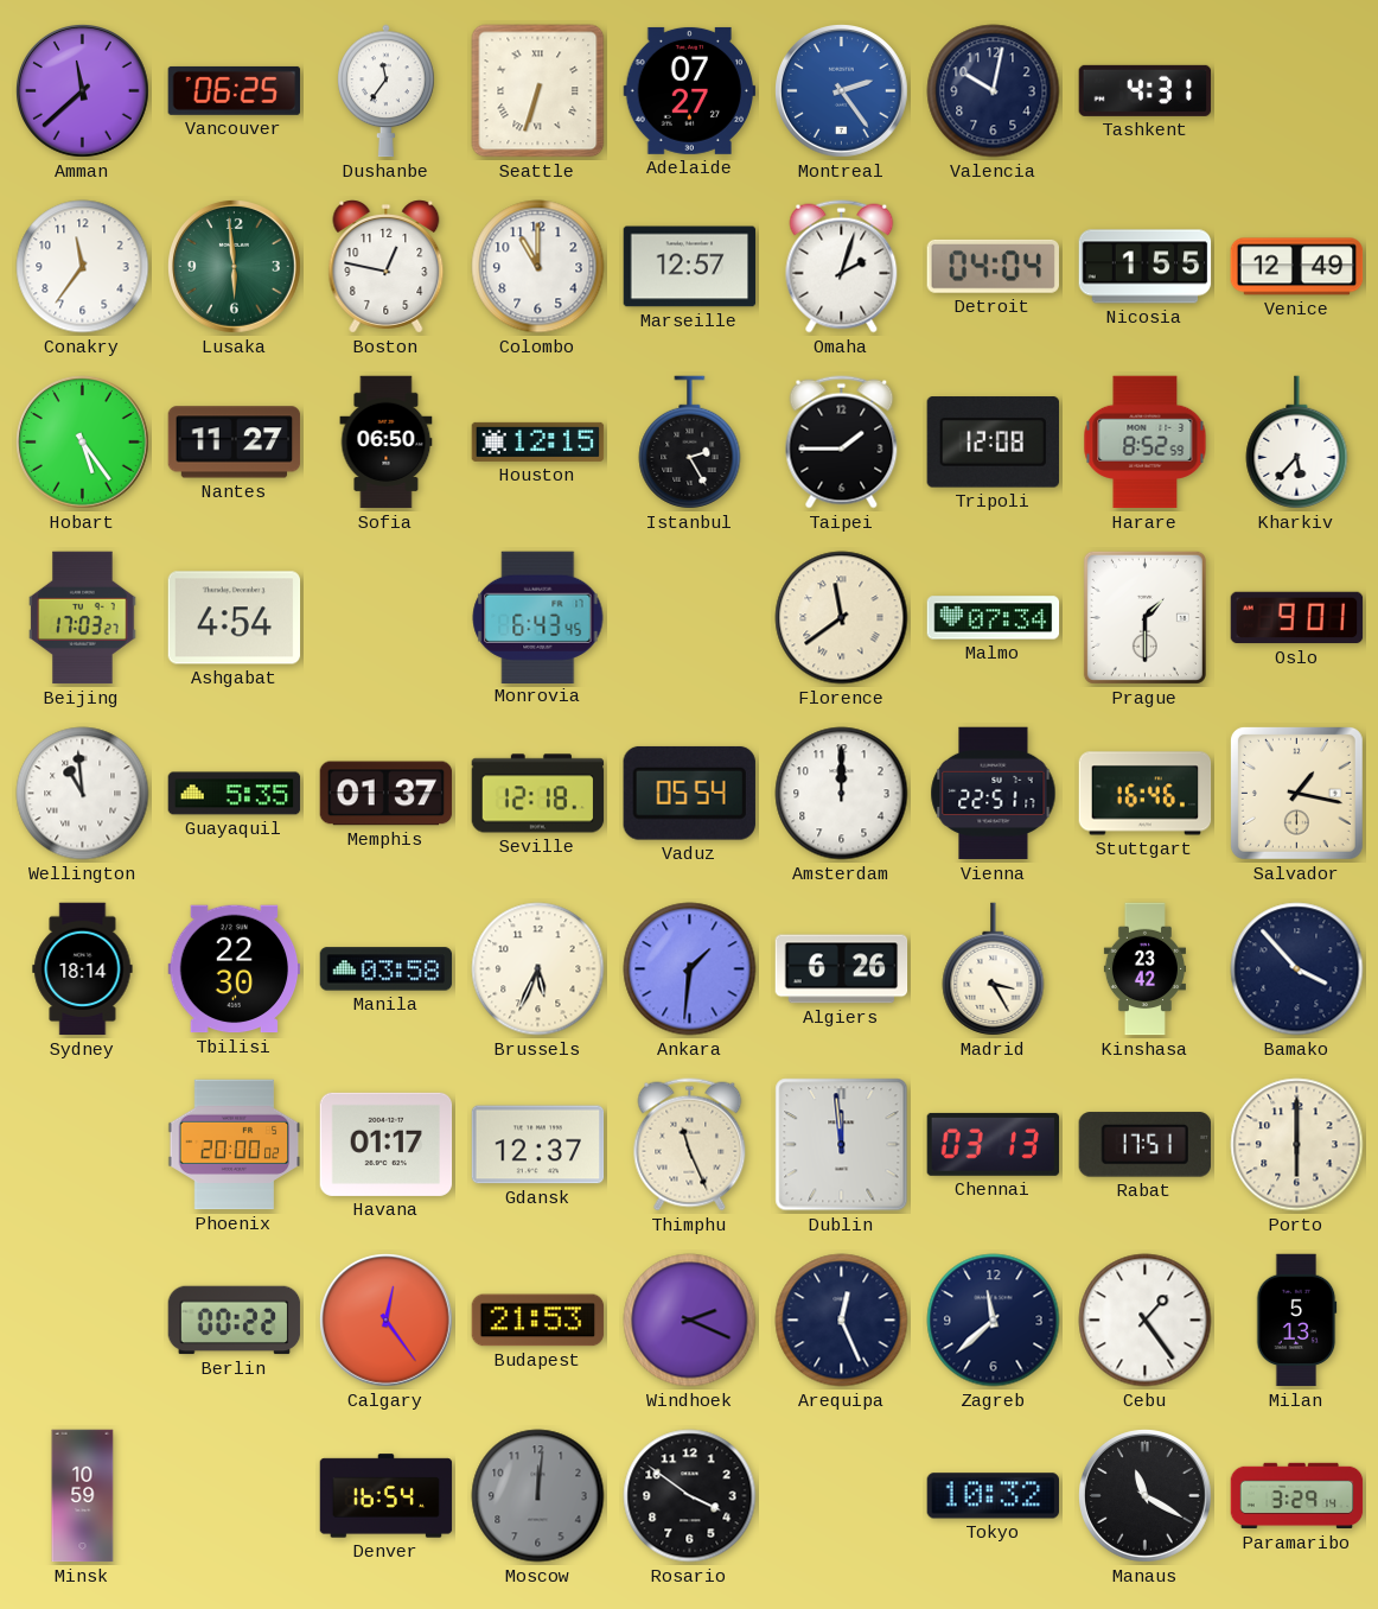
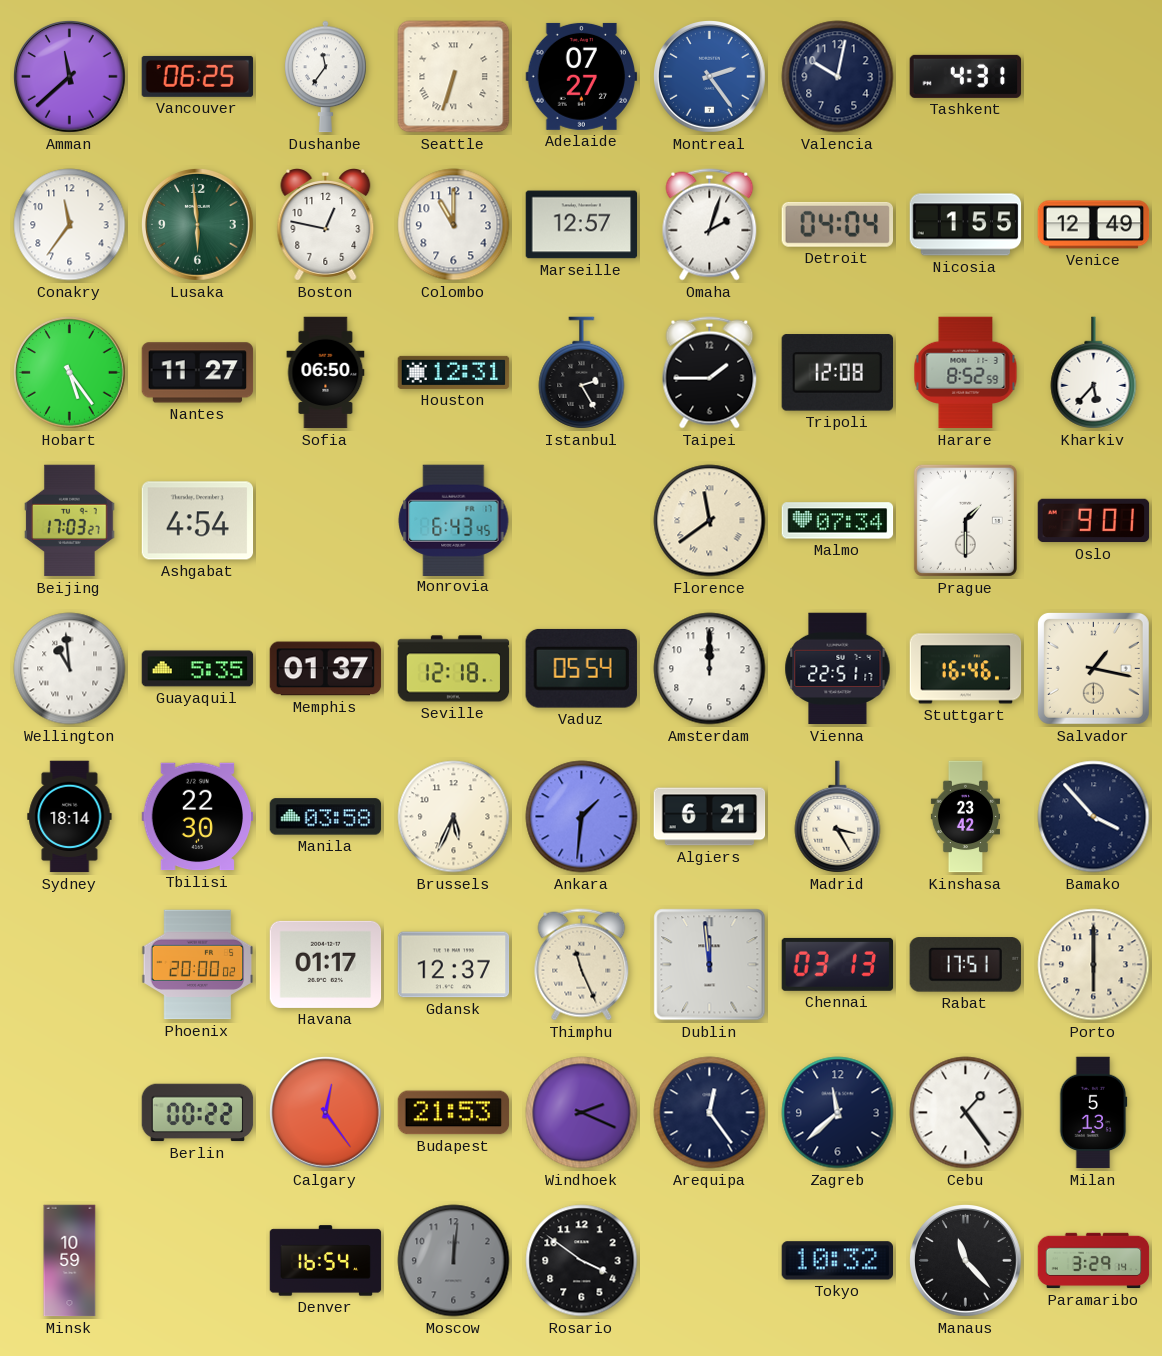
Houston: 12:15 -> 12:31
Algiers: 6:26 -> 6:21
Arequipa: 12:26 -> 12:24
Manaus: 11:20 -> 11:23
